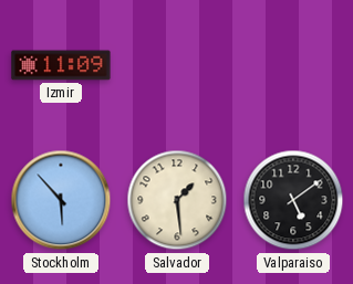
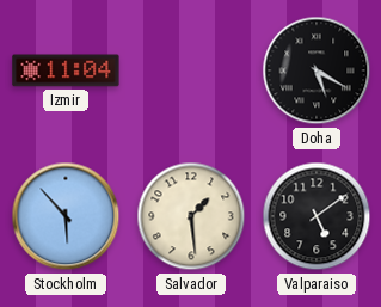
Izmir: 11:09 -> 11:04
Doha: none -> 5:20
